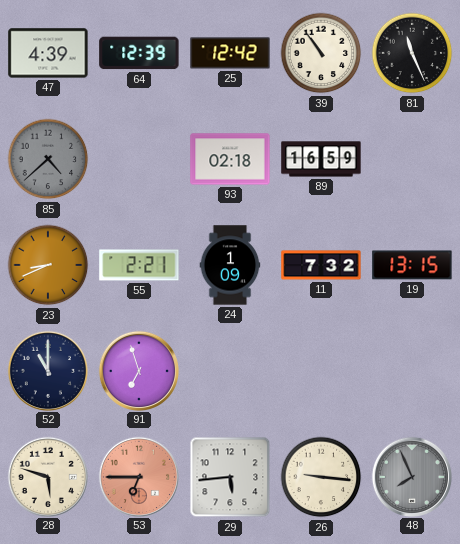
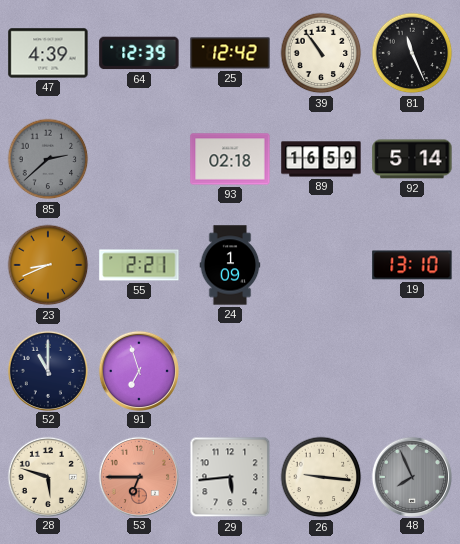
85: 4:38 -> 2:38
92: none -> 5:14
11: 7:32 -> none
19: 13:15 -> 13:10
